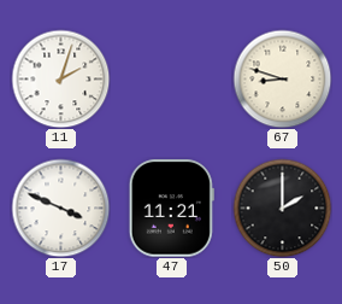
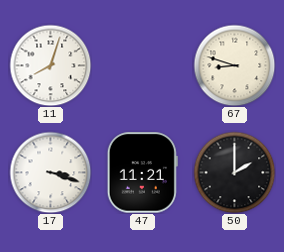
11: 2:03 -> 8:03
17: 3:49 -> 3:18
